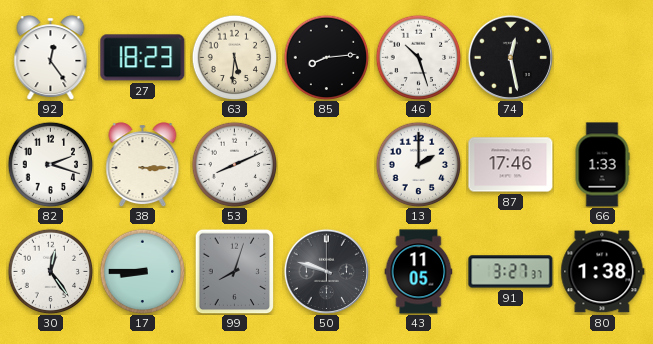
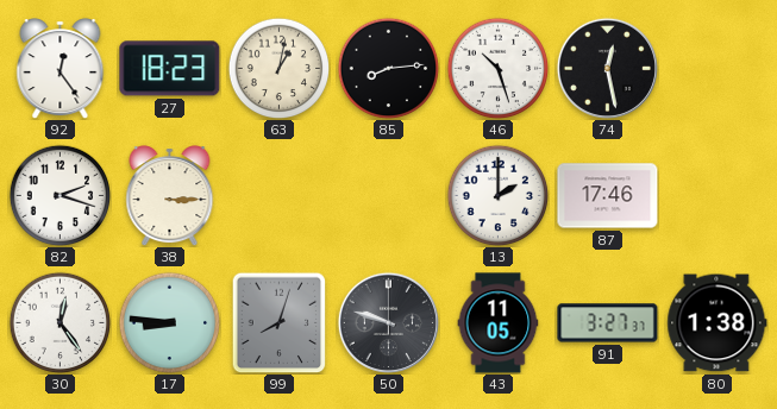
63: 5:31 -> 1:02
53: 8:11 -> none
66: 1:33 -> none
17: 8:45 -> 8:46
